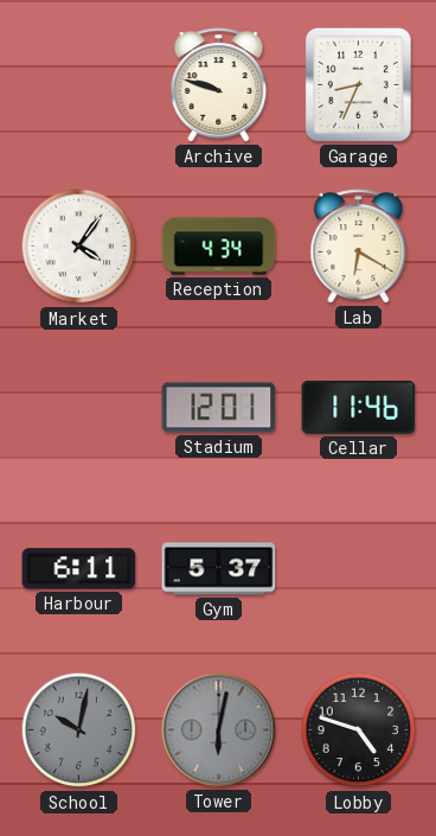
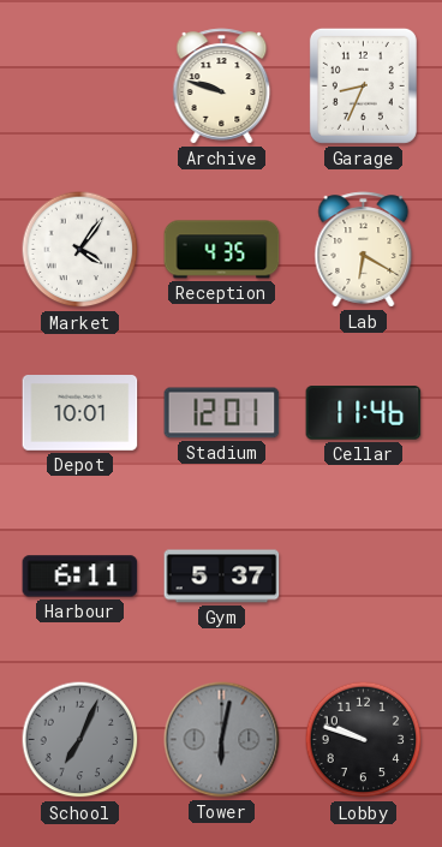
Reception: 4:34 -> 4:35
Depot: none -> 10:01
School: 10:02 -> 7:04
Lobby: 4:48 -> 9:48
